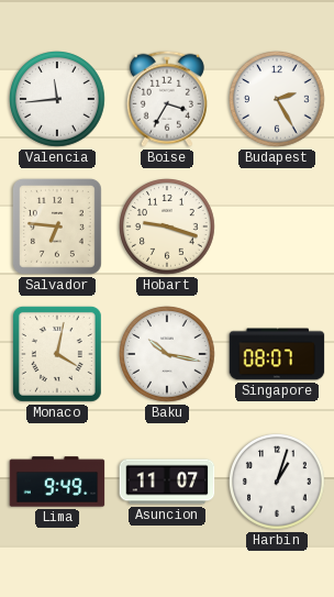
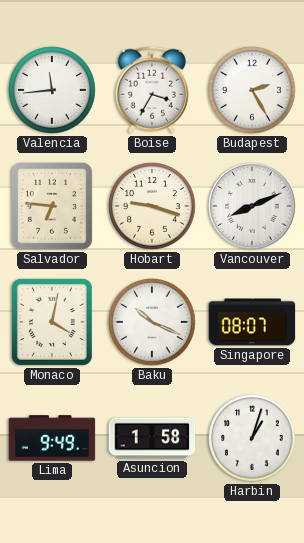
Vancouver: none -> 8:11
Baku: 10:17 -> 10:19
Asuncion: 11:07 -> 1:58
